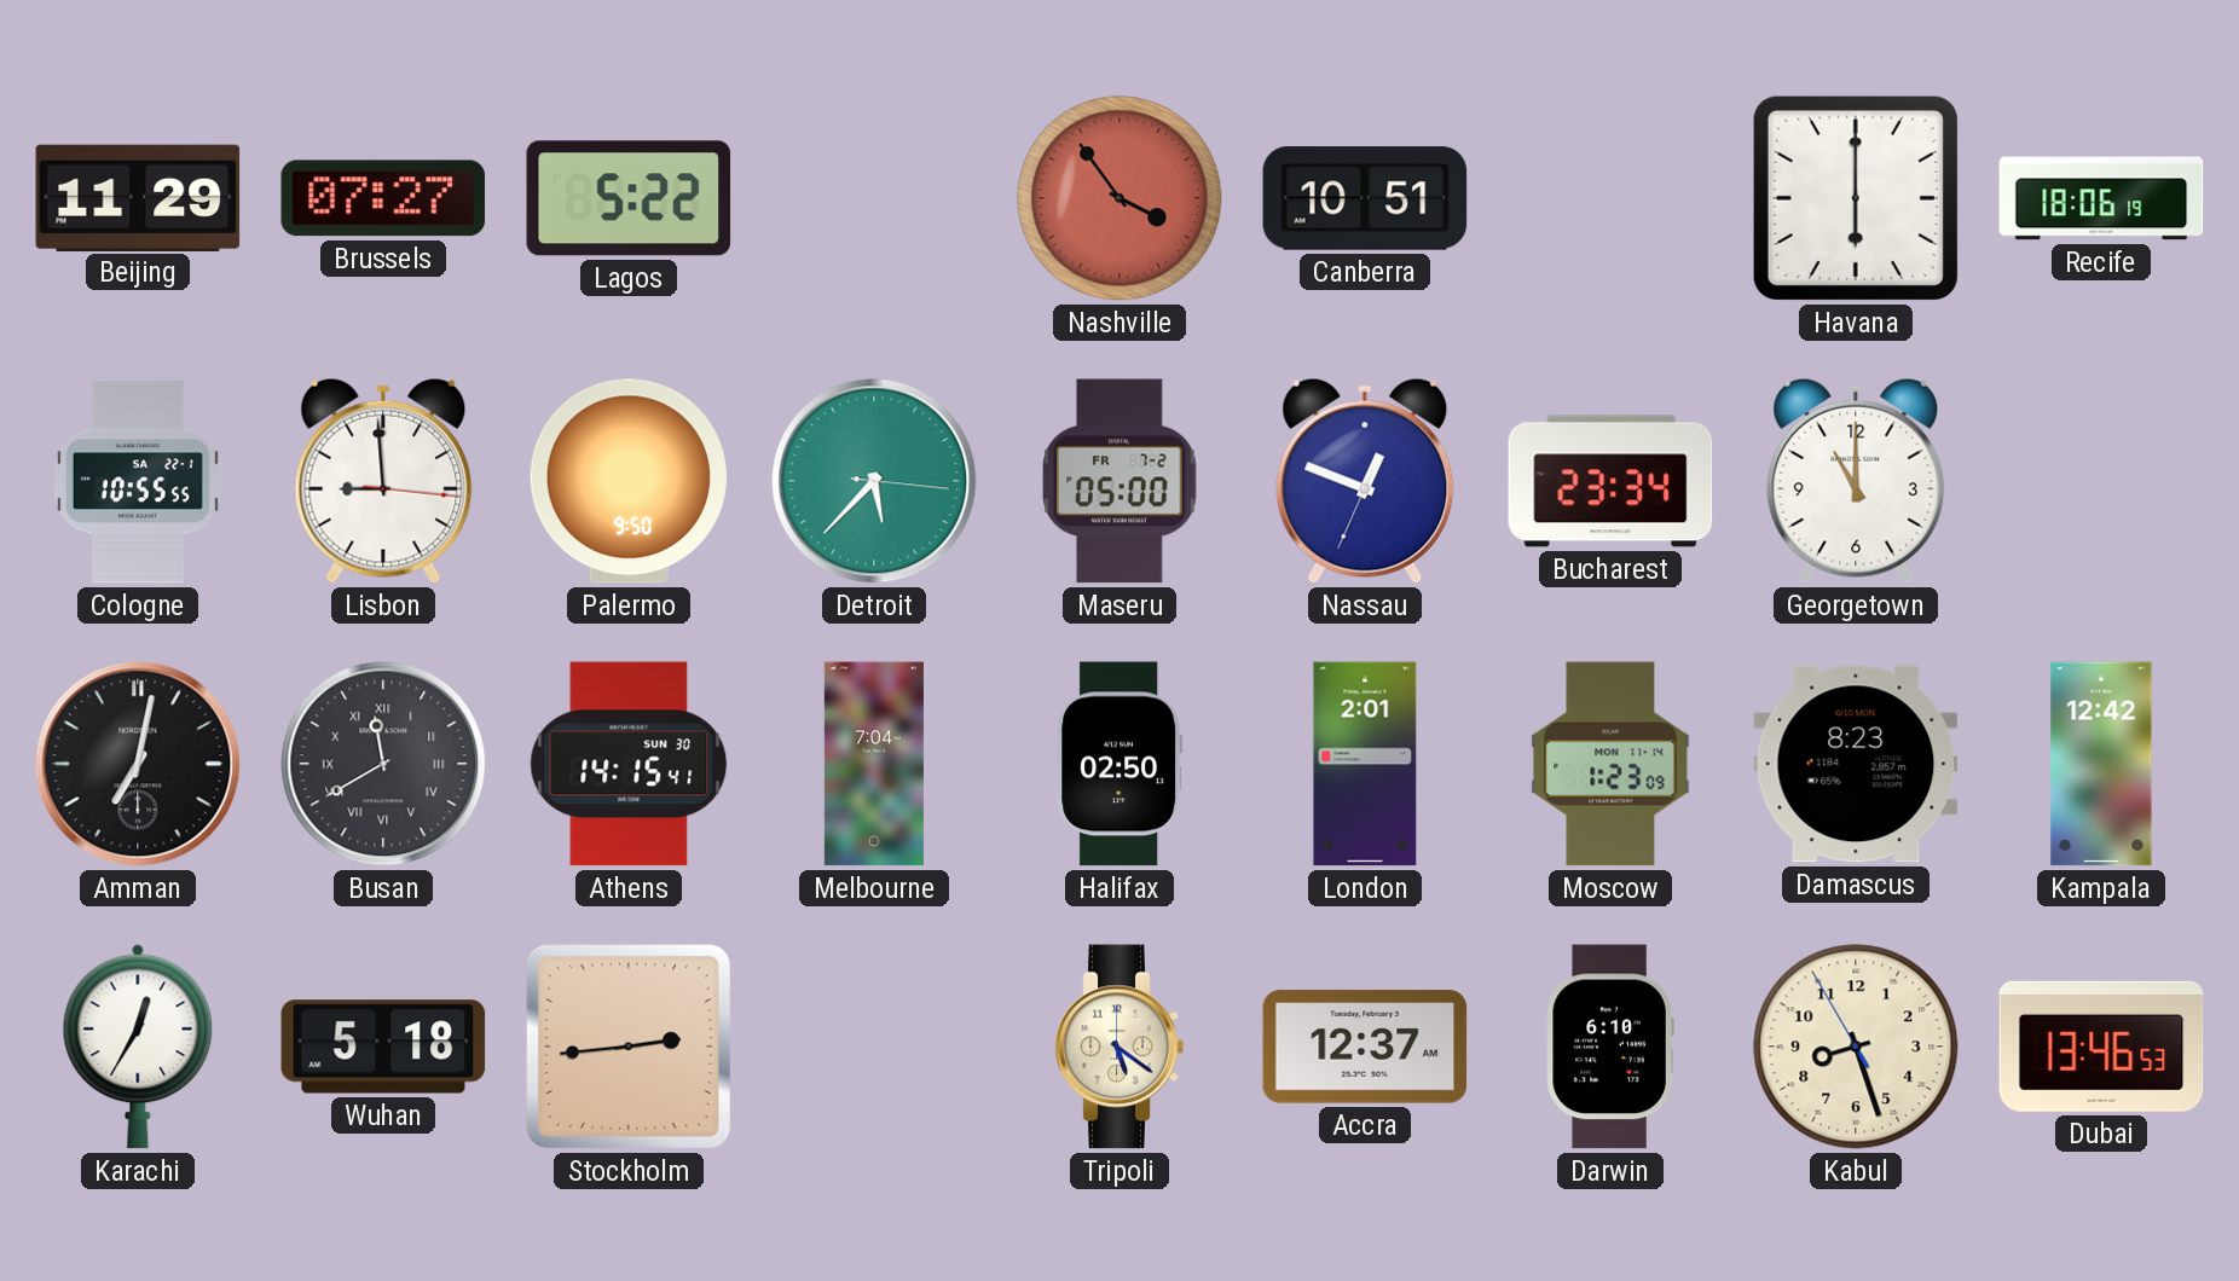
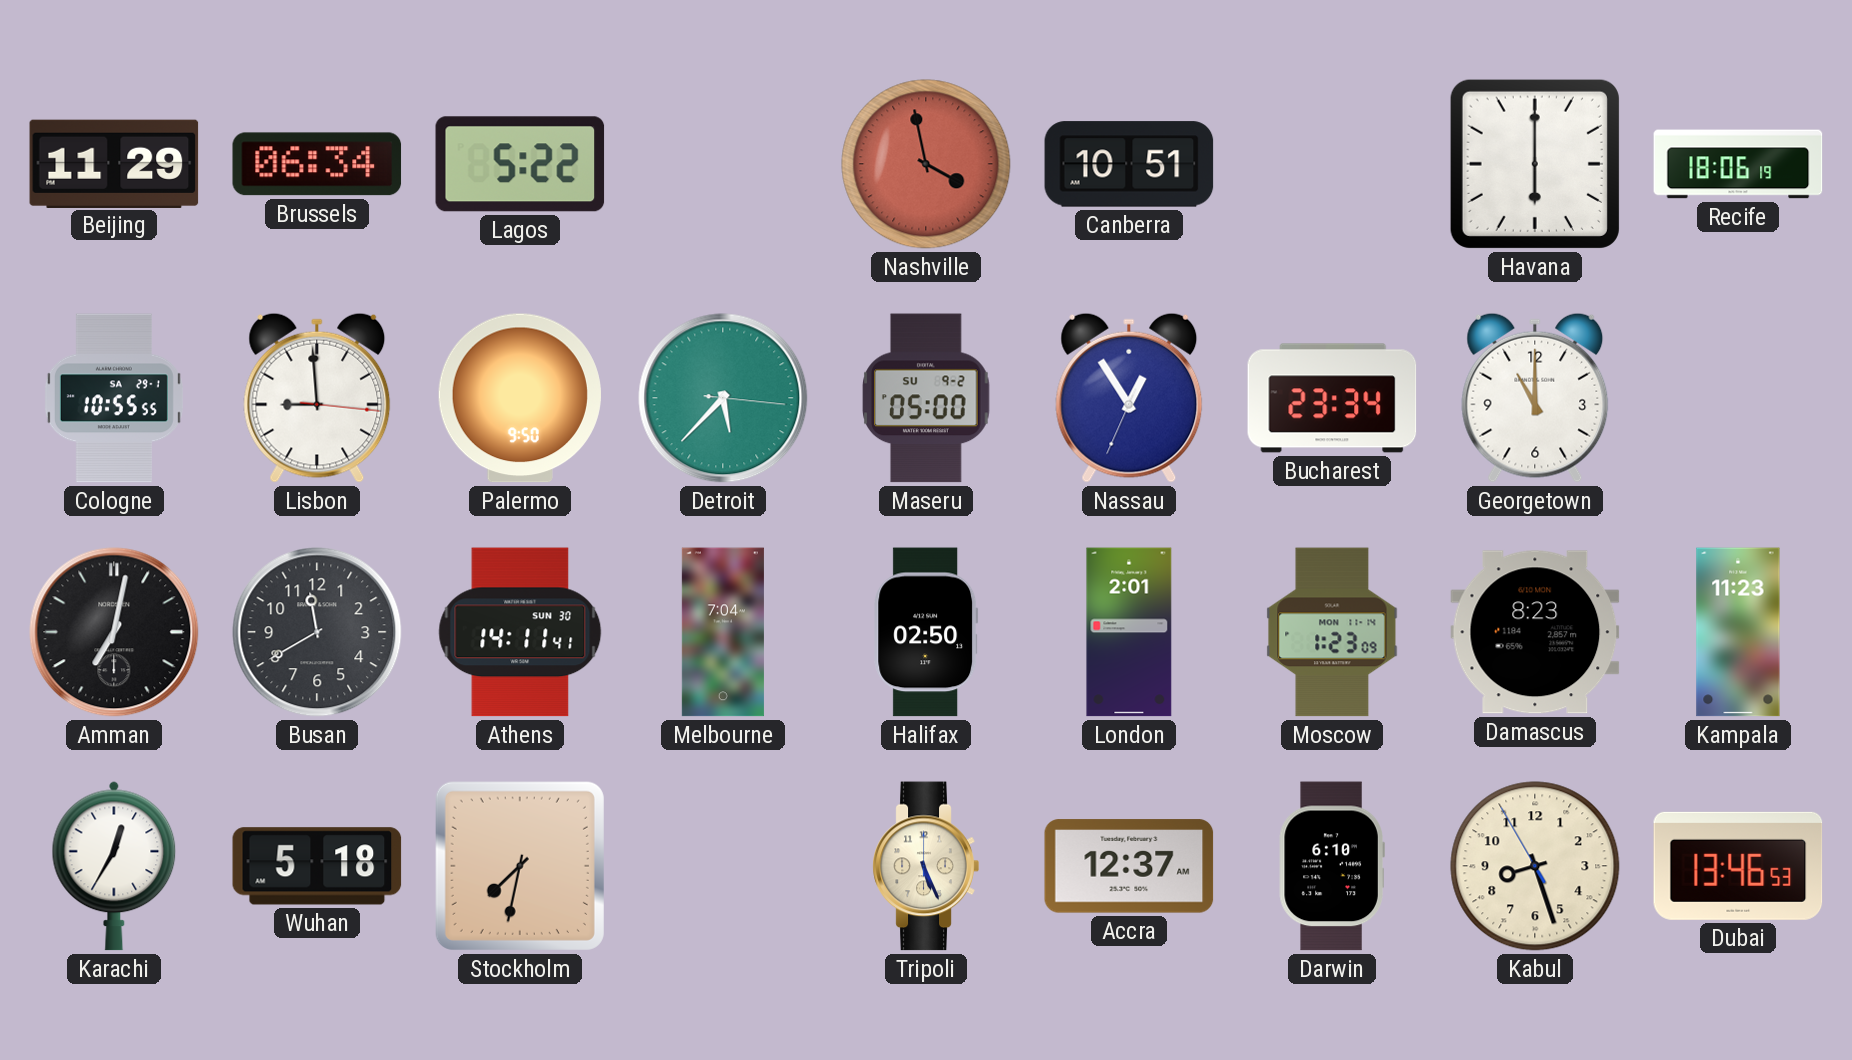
Brussels: 07:27 -> 06:34
Nashville: 3:54 -> 3:58
Cologne date: SA 22-1 -> SA 29-1
Maseru date: FR 7-2 -> SU 9-2
Nassau: 12:48 -> 12:54
Busan numerals: Roman -> Arabic
Athens: 14:15 -> 14:11
Kampala: 12:42 -> 11:23
Stockholm: 2:44 -> 7:32
Tripoli: 5:21 -> 5:26
